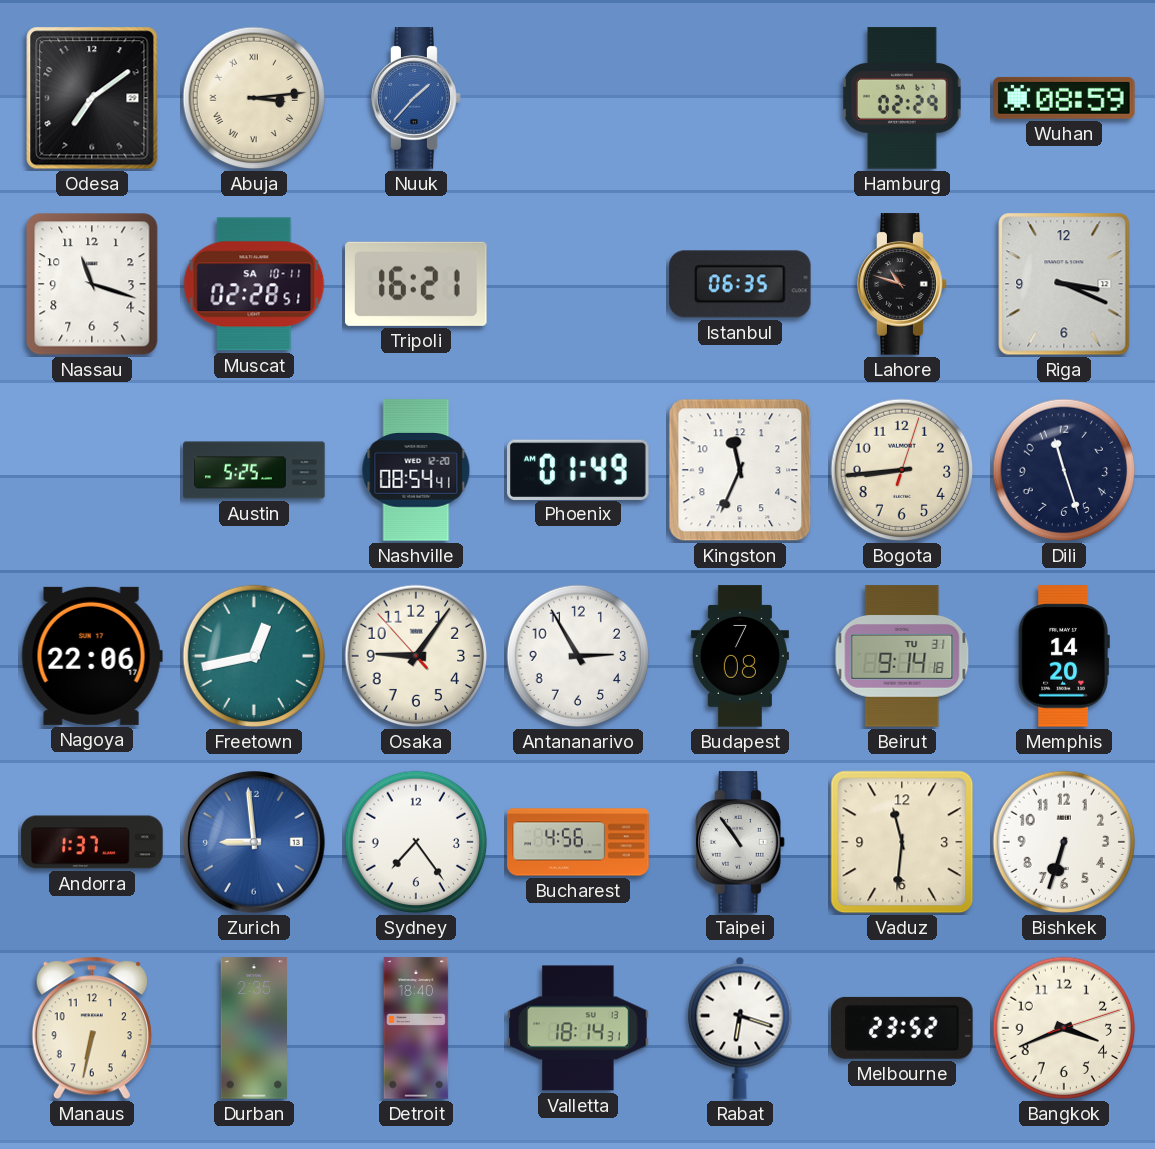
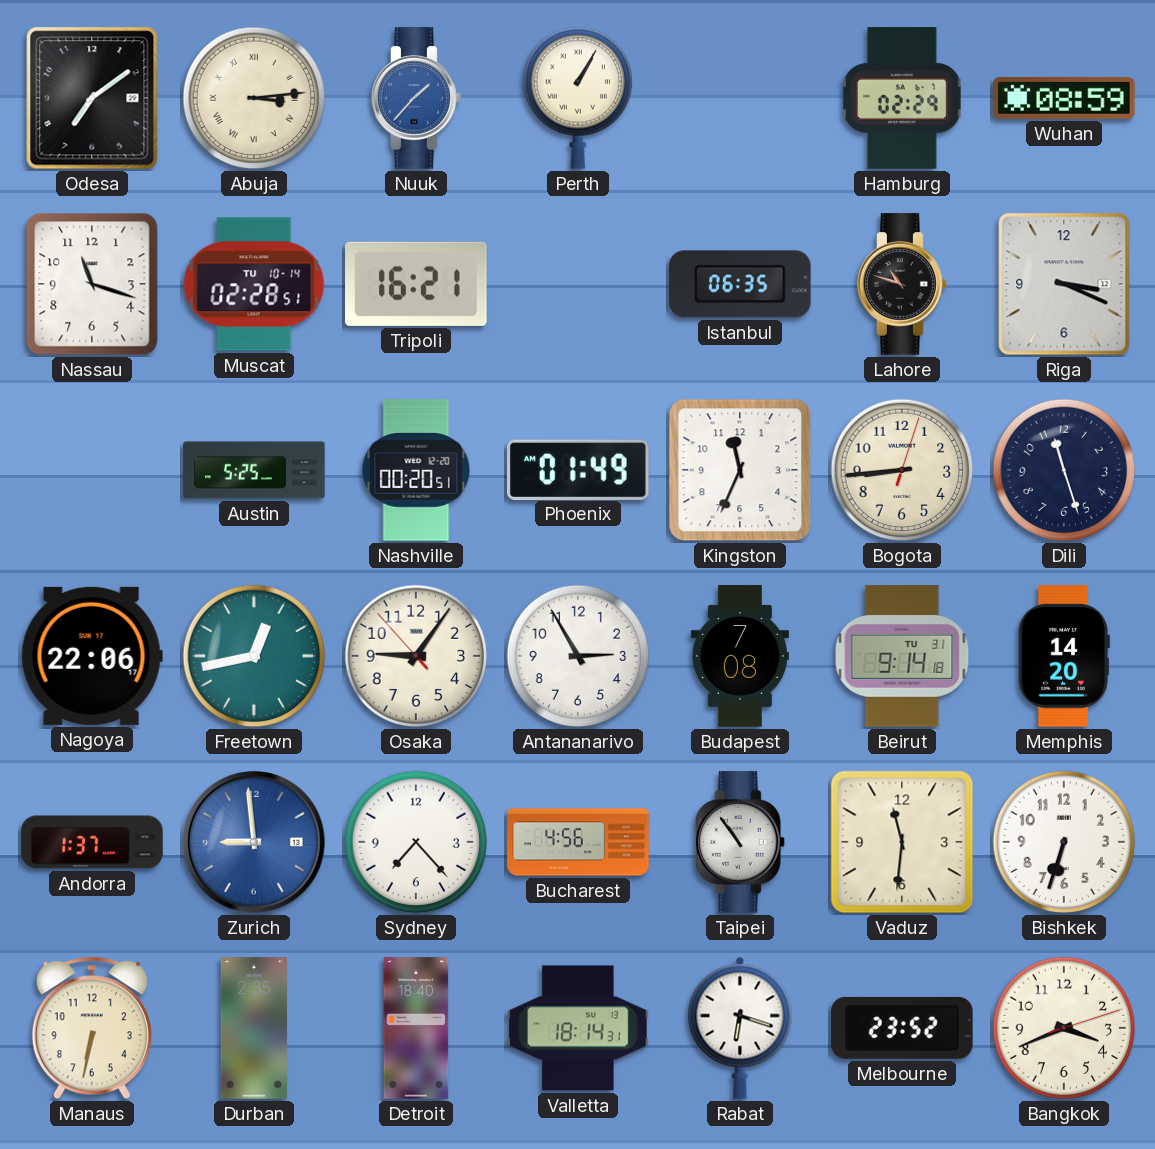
Perth: none -> 1:05
Muscat date: SA 10-11 -> TU 10-14
Nashville: 08:54 -> 00:20
Sydney: 7:24 -> 7:23
